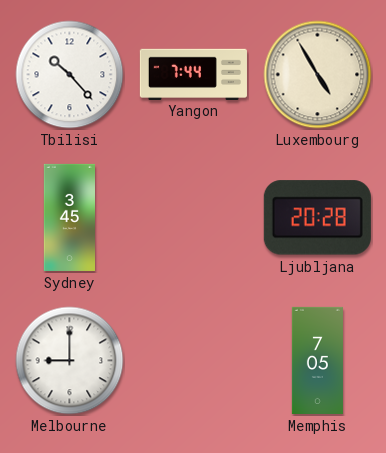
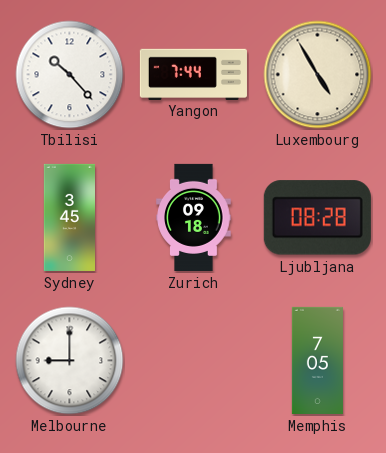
Zurich: none -> 09:18
Ljubljana: 20:28 -> 08:28
